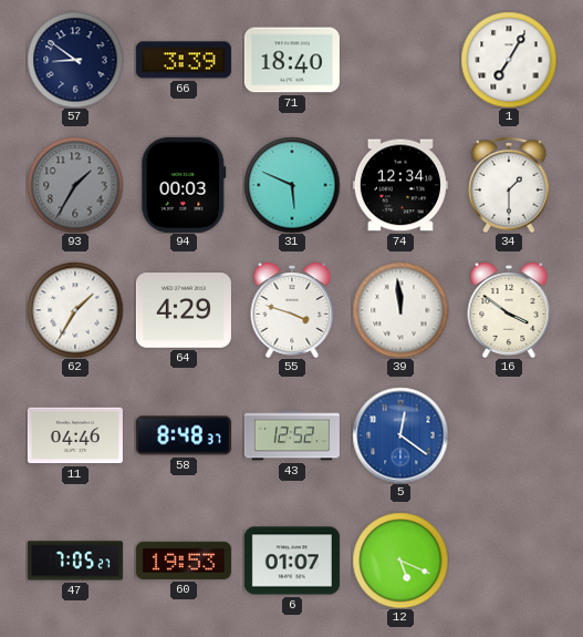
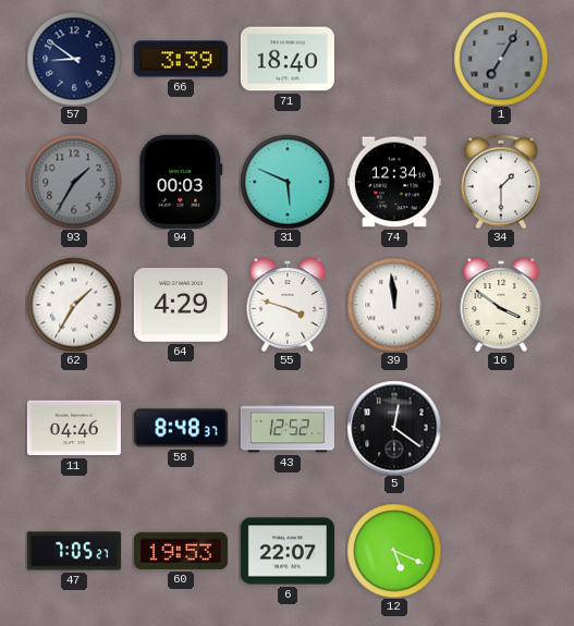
1 dial: white -> grey
5 dial: blue -> black
6: 01:07 -> 22:07
